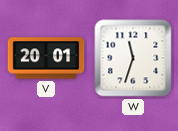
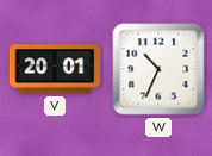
W: 11:33 -> 10:34
